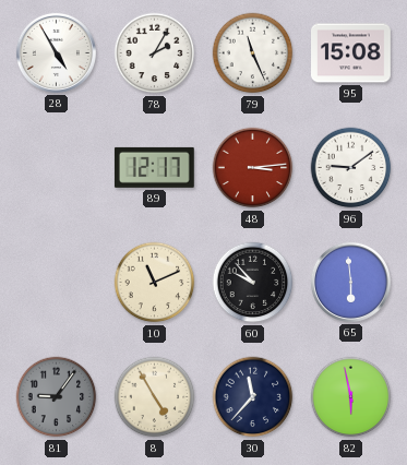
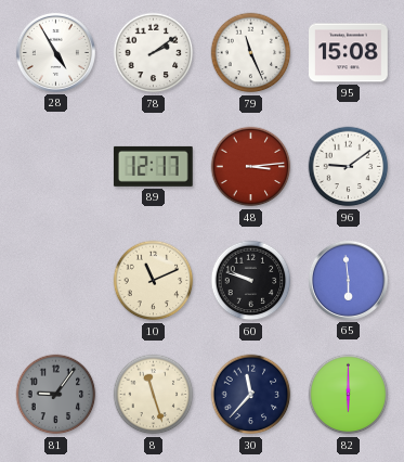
78: 2:05 -> 2:09
60: 9:53 -> 9:48
8: 4:55 -> 11:27
82: 5:58 -> 6:00
